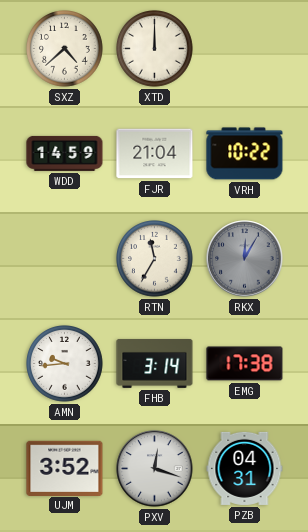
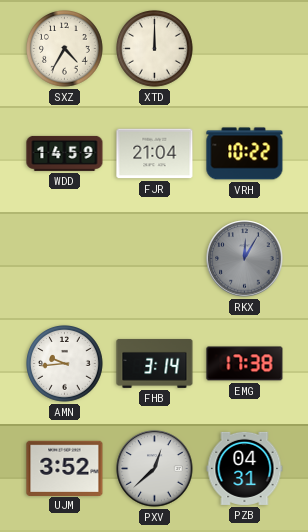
SXZ: 4:38 -> 4:35
RTN: 11:35 -> none
PXV: 12:18 -> 12:38
